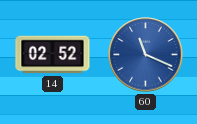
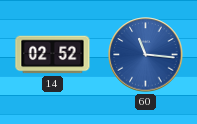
60: 11:19 -> 11:16
